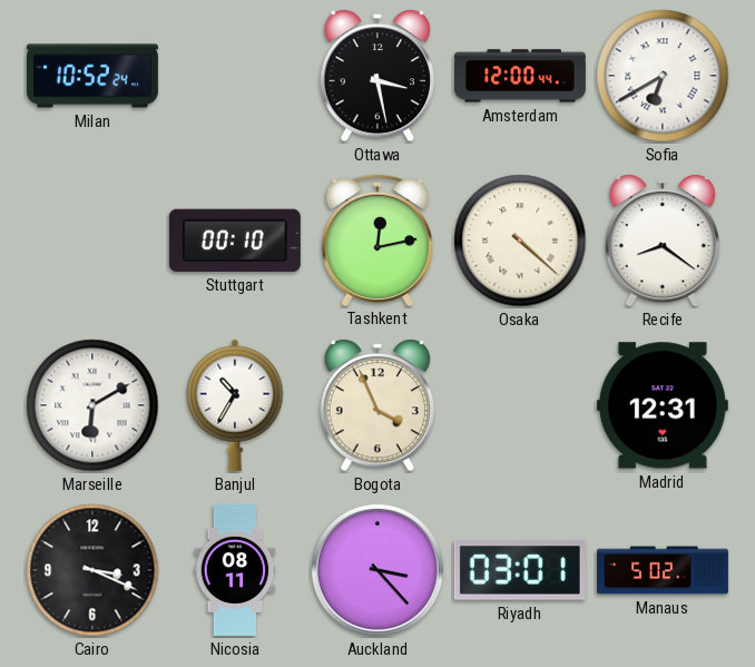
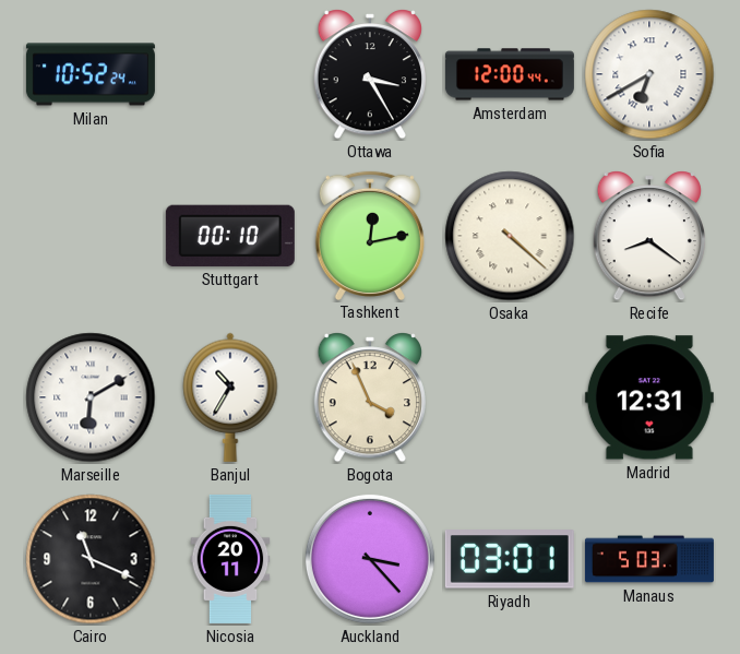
Ottawa: 3:28 -> 3:25
Cairo: 3:19 -> 11:19
Nicosia: 08:11 -> 20:11
Manaus: 5:02 -> 5:03
